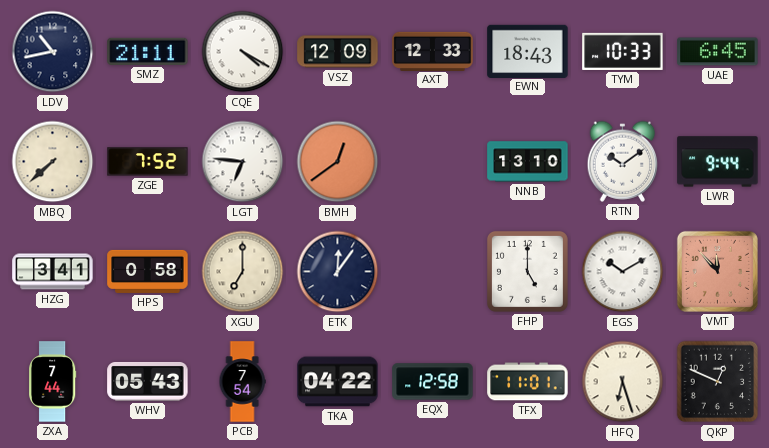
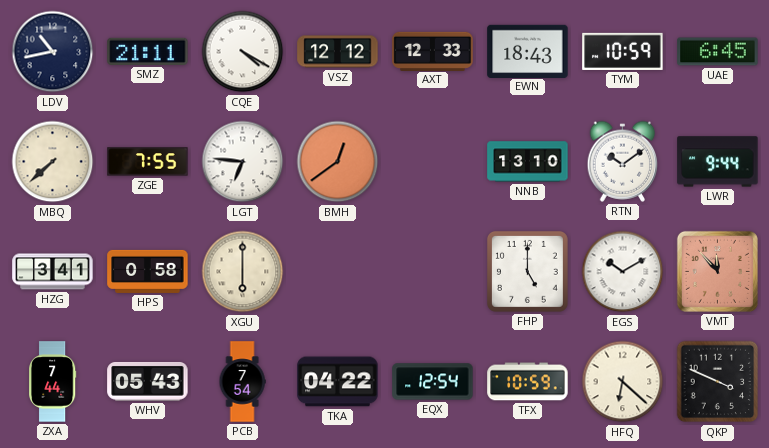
VSZ: 12:09 -> 12:12
TYM: 10:33 -> 10:59
ZGE: 7:52 -> 7:55
XGU: 7:00 -> 6:00
ETK: 12:06 -> none
EQX: 12:58 -> 12:54
TFX: 11:01 -> 10:59
HFQ: 6:27 -> 6:22
QKP: 12:49 -> 3:49
